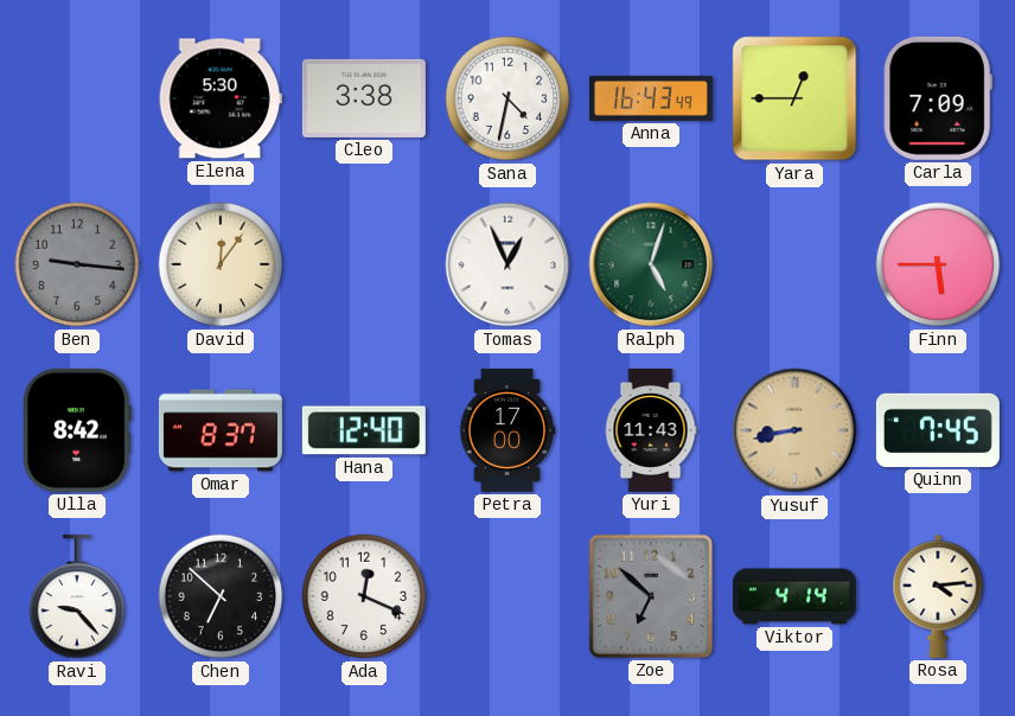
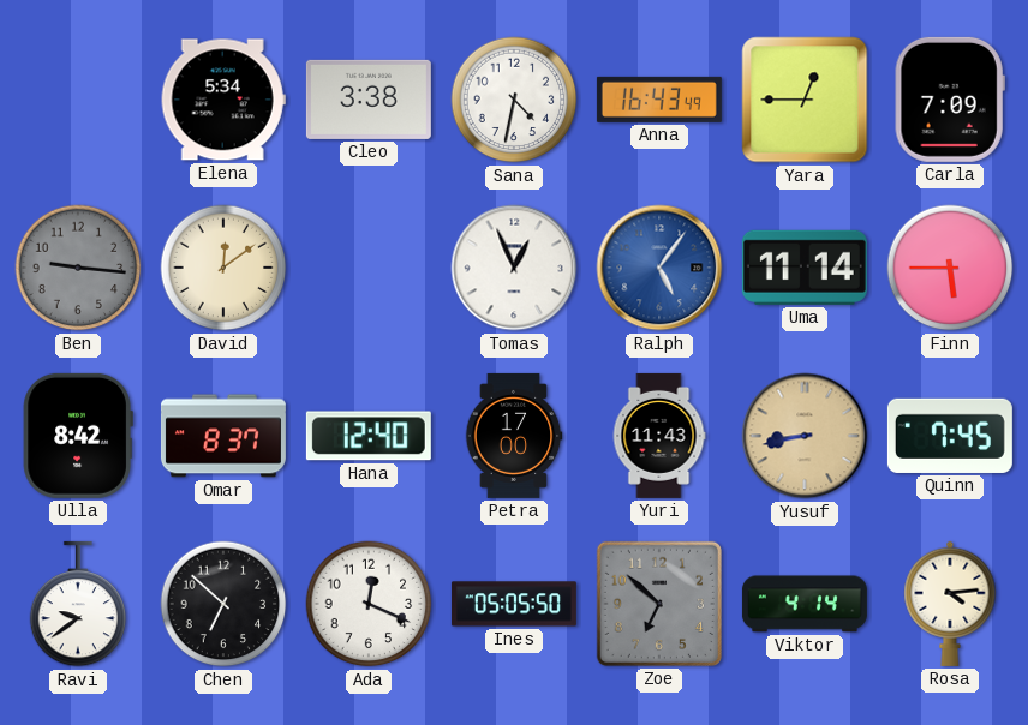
Elena: 5:30 -> 5:34
David: 12:06 -> 12:09
Ralph: 5:03 -> 5:06
Ralph dial: green -> blue
Uma: none -> 11:14
Ravi: 9:23 -> 9:39
Ines: none -> 05:05
